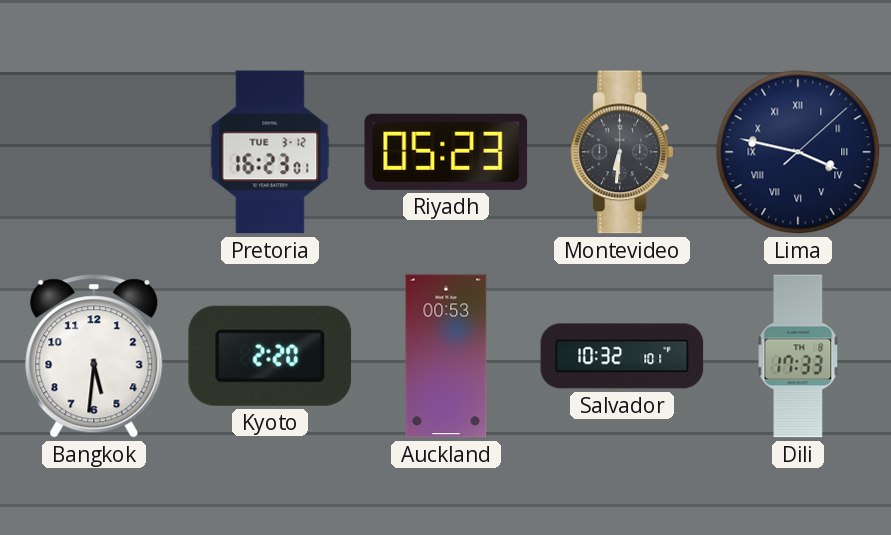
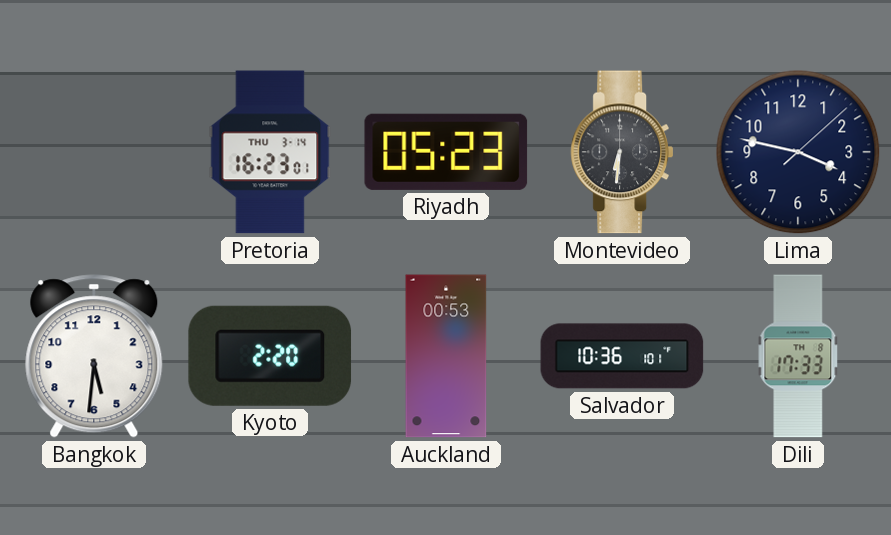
Pretoria date: TUE 3-12 -> THU 3-14
Lima numerals: Roman -> Arabic
Salvador: 10:32 -> 10:36
